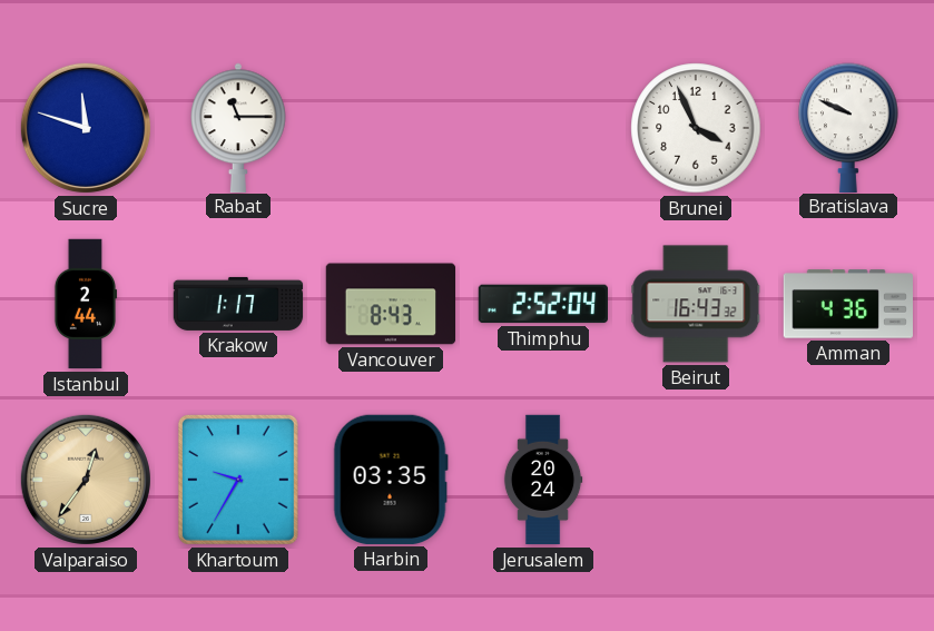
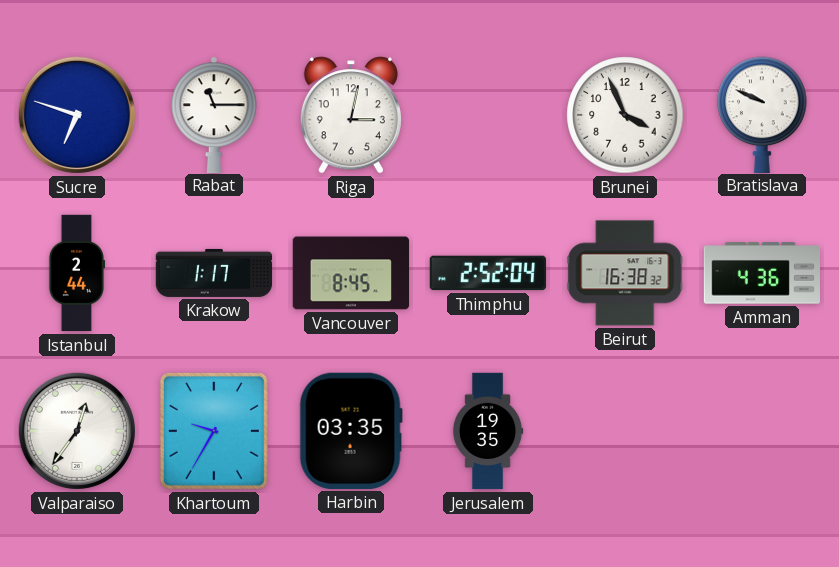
Sucre: 11:48 -> 6:48
Riga: none -> 3:02
Vancouver: 8:43 -> 8:45
Beirut: 16:43 -> 16:38
Valparaiso dial: champagne -> white
Jerusalem: 20:24 -> 19:35
